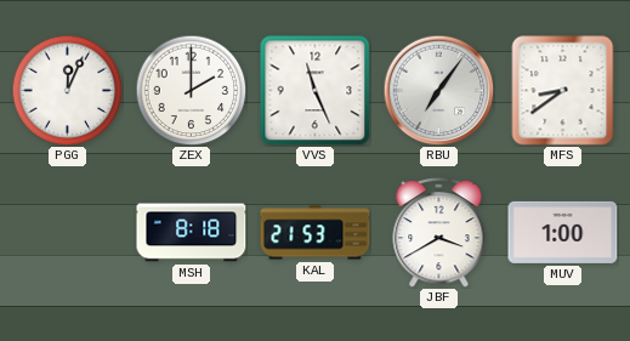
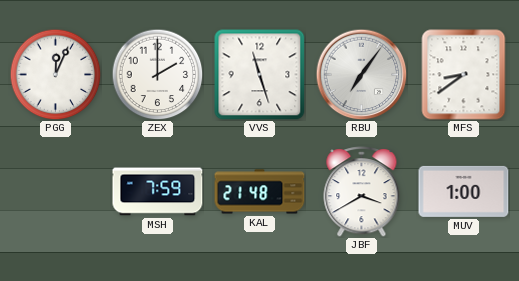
VVS: 11:26 -> 11:27
MSH: 8:18 -> 7:59
KAL: 21:53 -> 21:48
